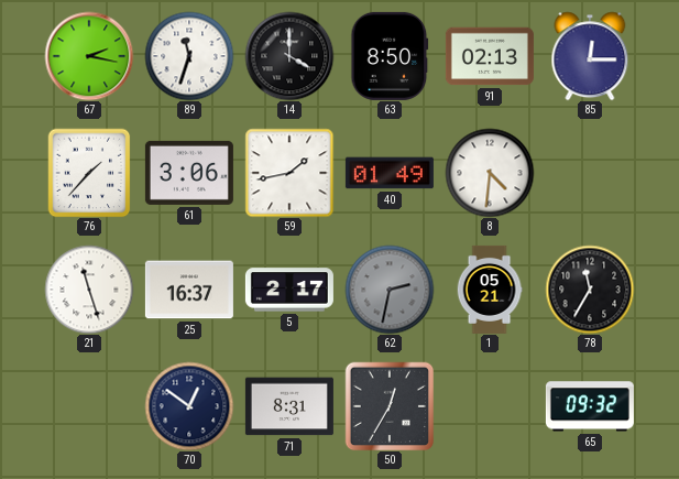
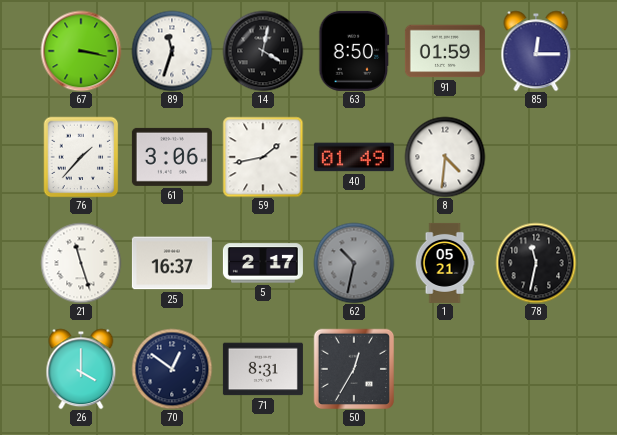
67: 2:17 -> 3:17
14: 4:00 -> 4:02
91: 02:13 -> 01:59
62: 2:32 -> 10:32
78: 11:35 -> 11:32
26: none -> 4:00
65: 09:32 -> none
